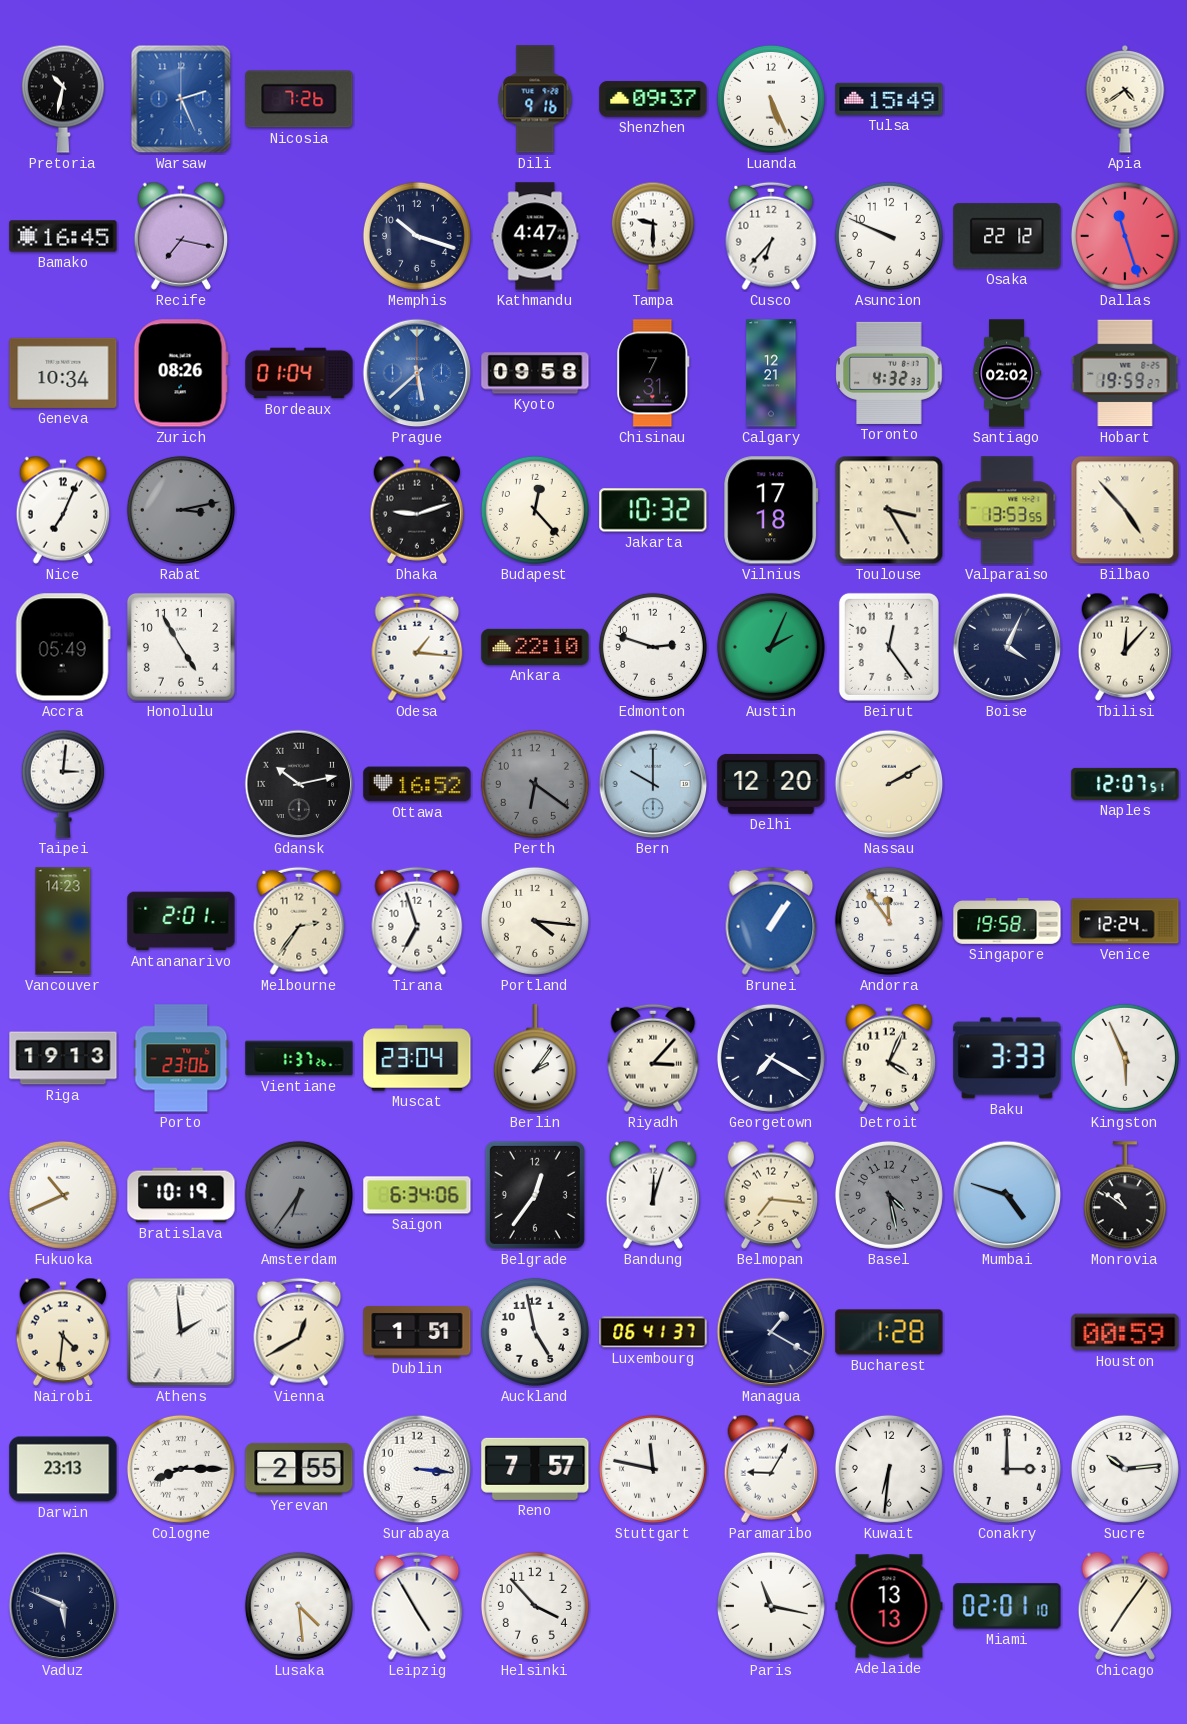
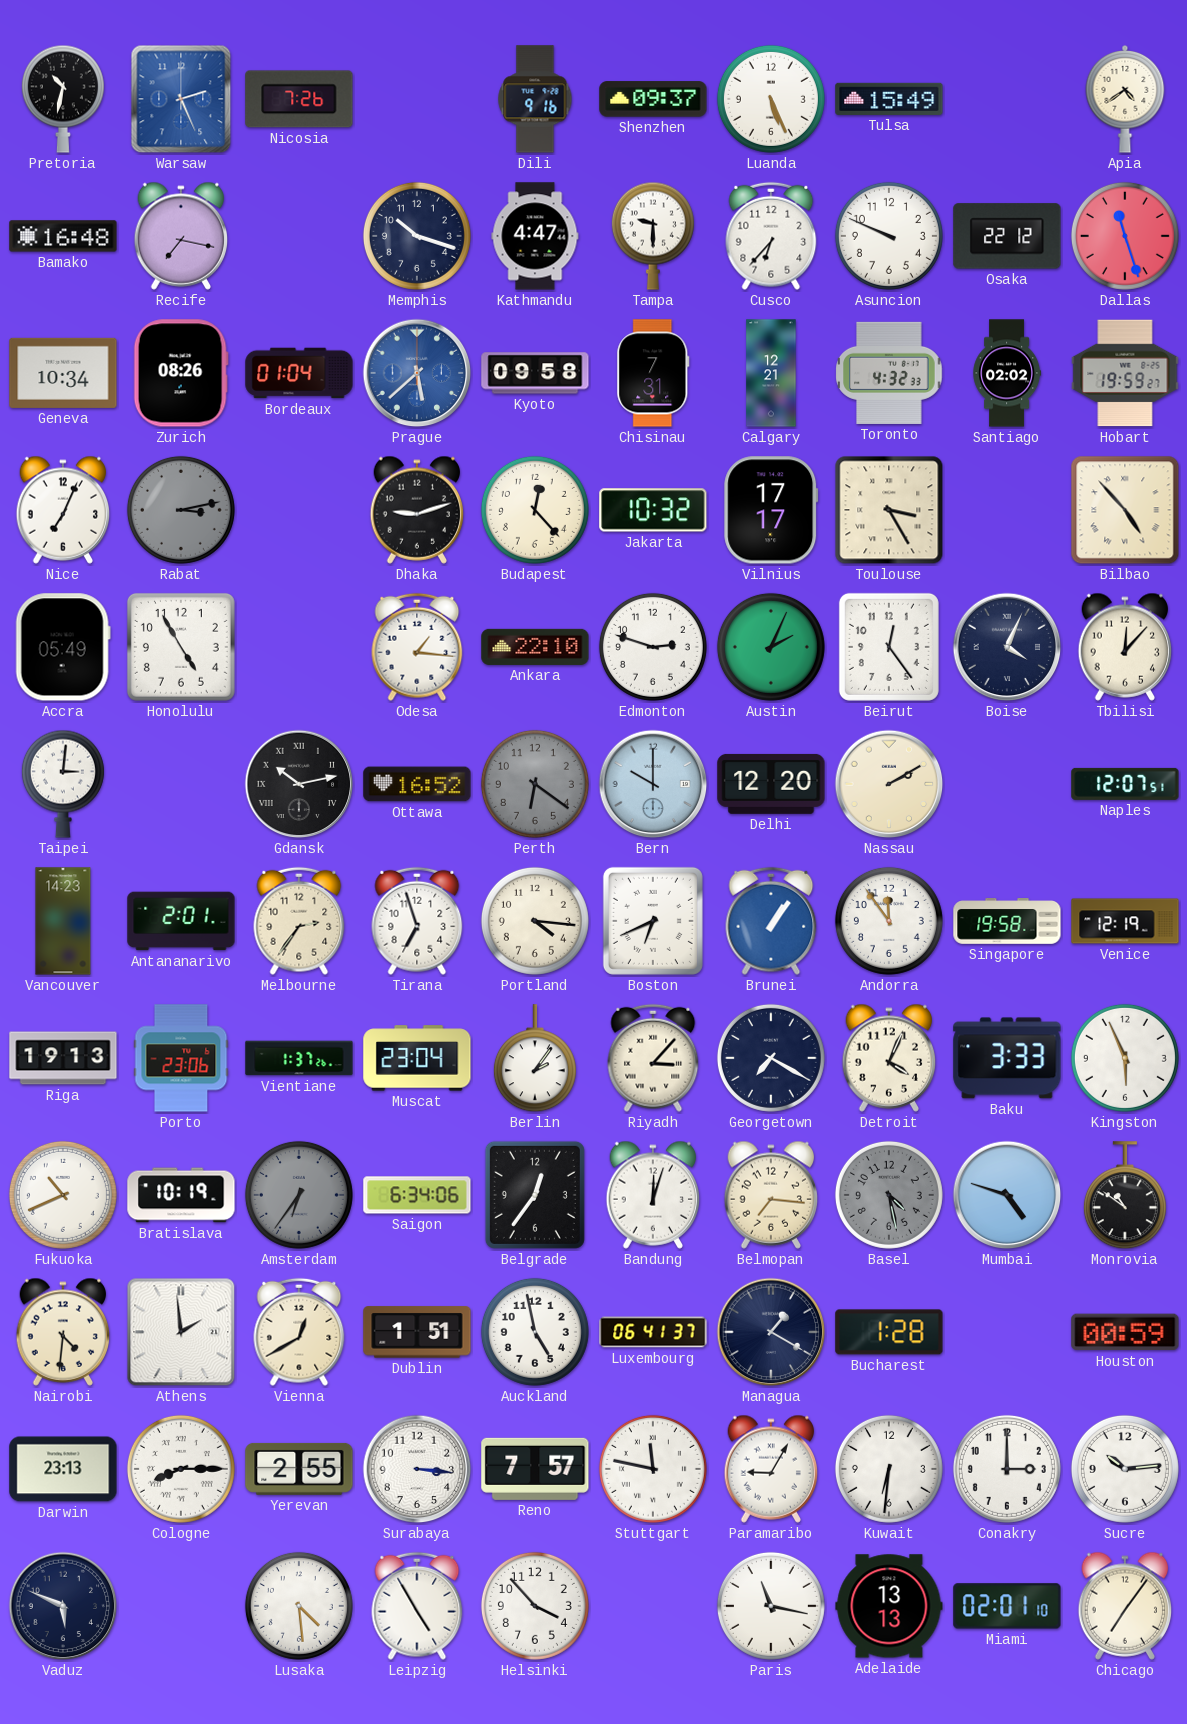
Bamako: 16:45 -> 16:48
Vilnius: 17:18 -> 17:17
Valparaiso: 13:53 -> none
Boston: none -> 6:41
Venice: 12:24 -> 12:19
